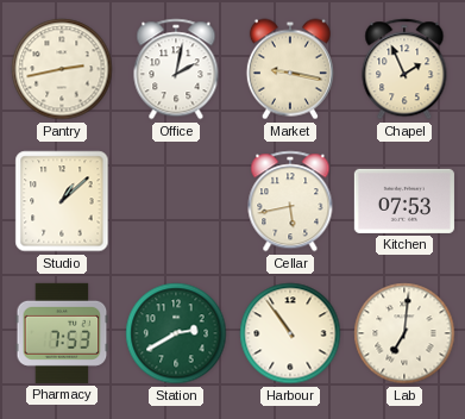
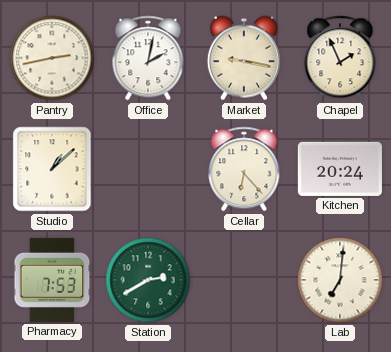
Cellar: 5:43 -> 6:23
Kitchen: 07:53 -> 20:24
Harbour: 10:54 -> none
